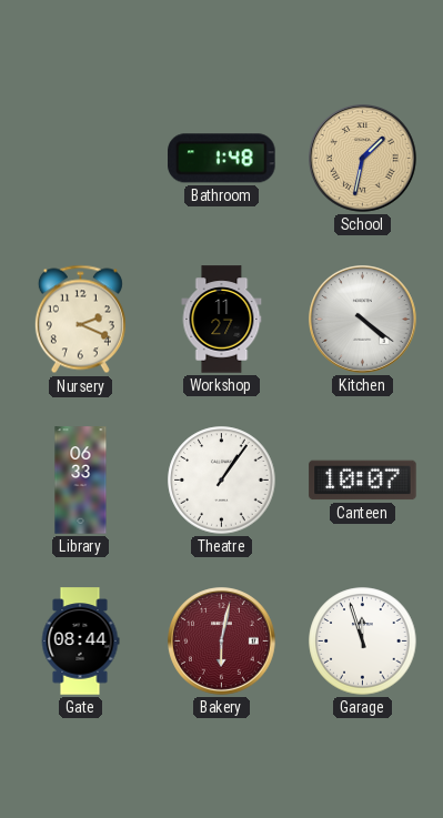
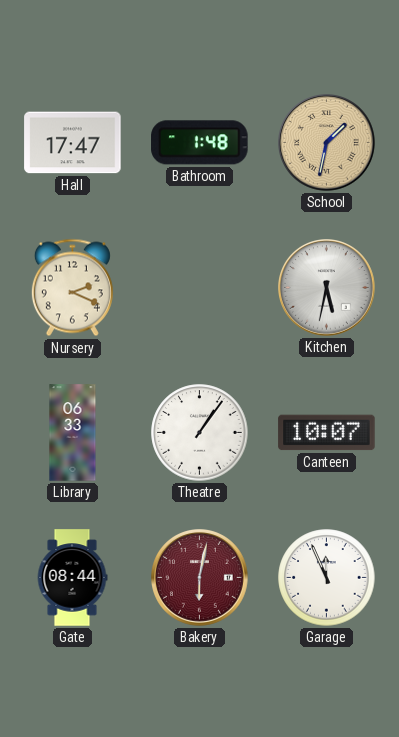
Hall: none -> 17:47
Workshop: 11:27 -> none
Kitchen: 4:21 -> 5:32
Garage: 11:57 -> 11:56
